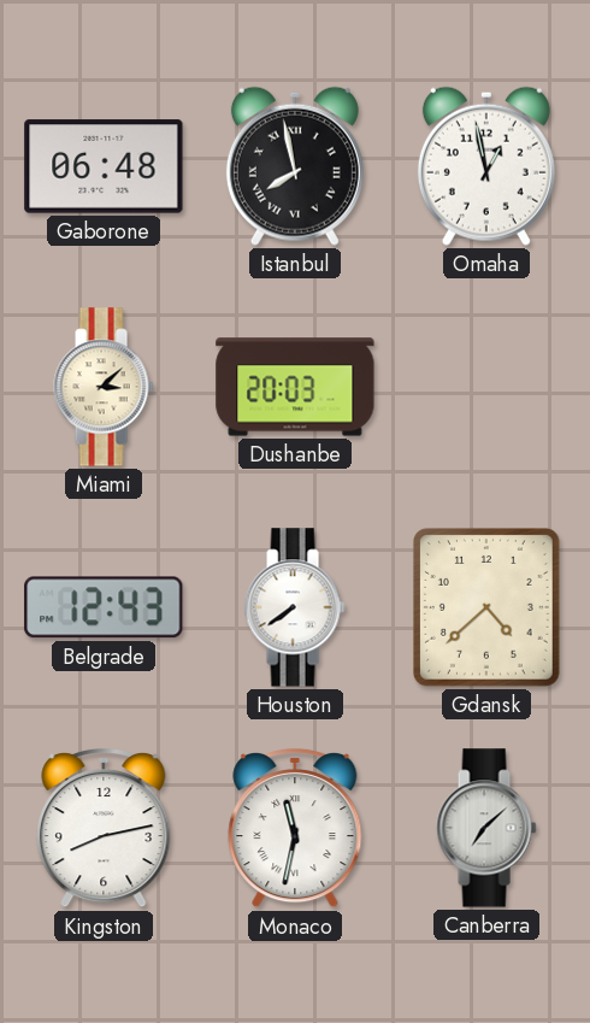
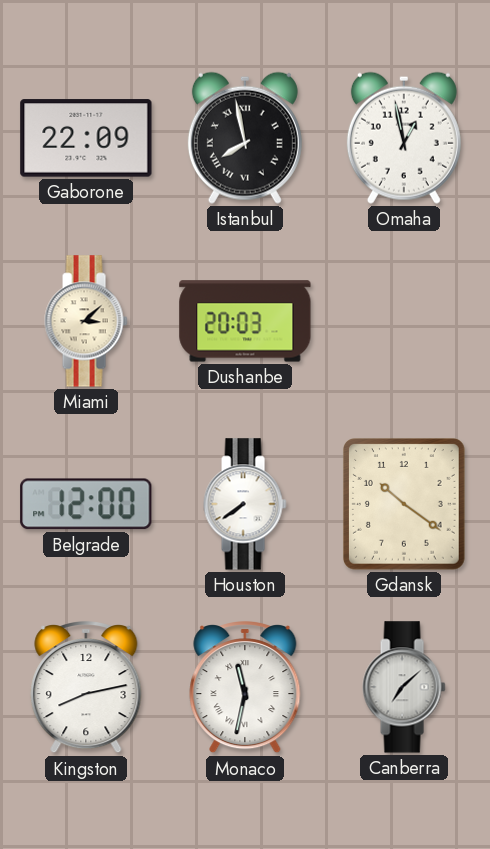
Gaborone: 06:48 -> 22:09
Belgrade: 12:43 -> 12:00
Gdansk: 4:38 -> 10:21
